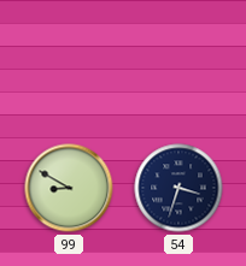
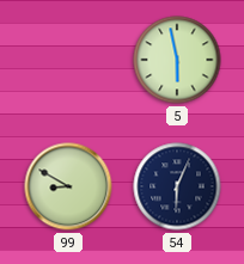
5: none -> 5:58
54: 3:33 -> 6:04
